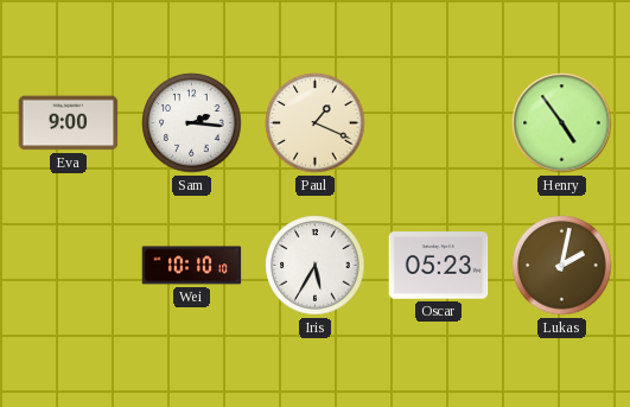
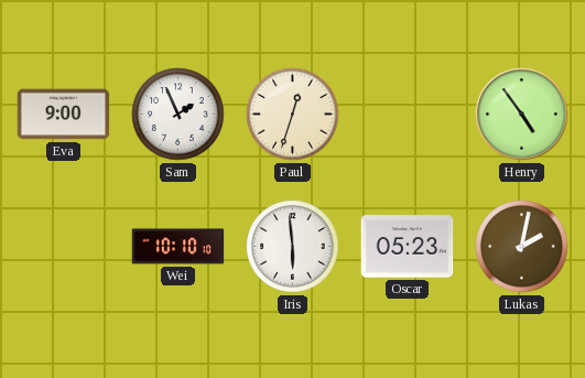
Sam: 2:16 -> 1:56
Paul: 1:19 -> 12:33
Iris: 5:35 -> 5:59
